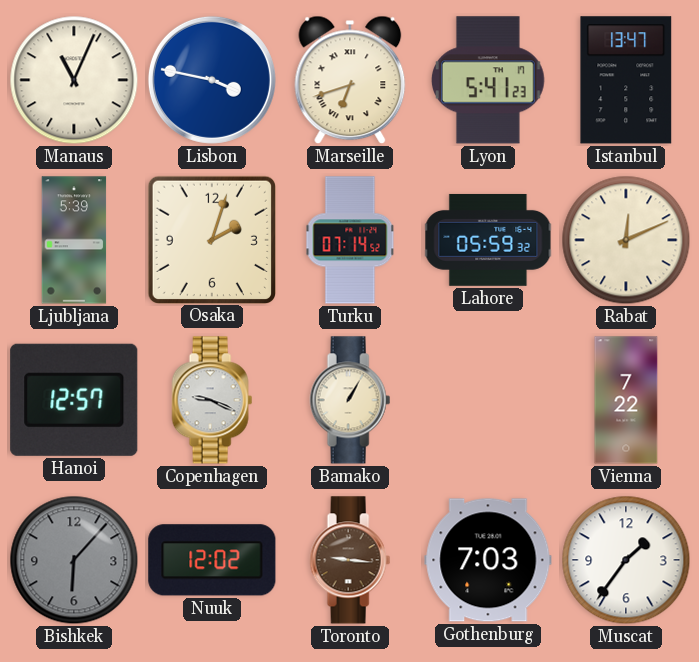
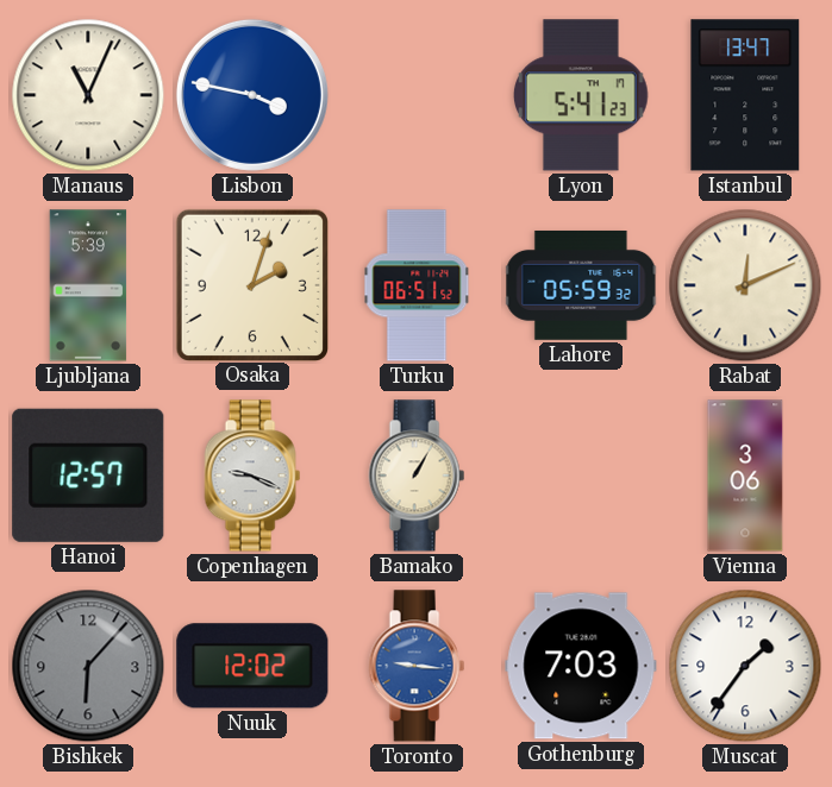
Marseille: 6:42 -> none
Turku: 07:14 -> 06:51
Vienna: 7:22 -> 3:06
Toronto dial: brown -> blue
